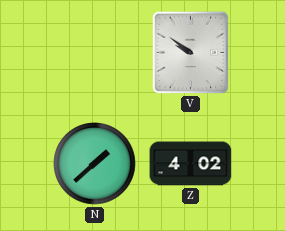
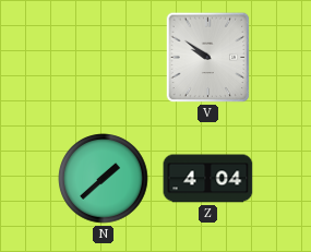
Z: 4:02 -> 4:04
